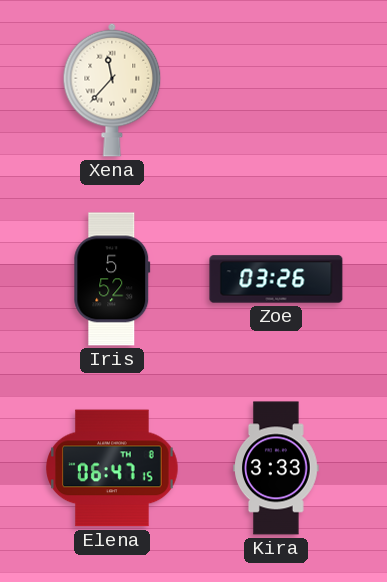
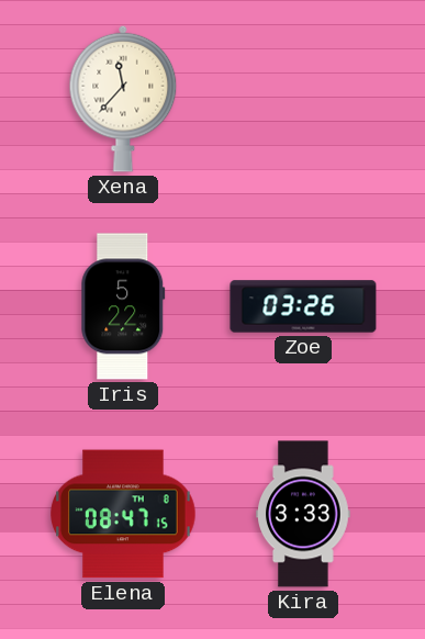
Iris: 5:52 -> 5:22
Elena: 06:47 -> 08:47
